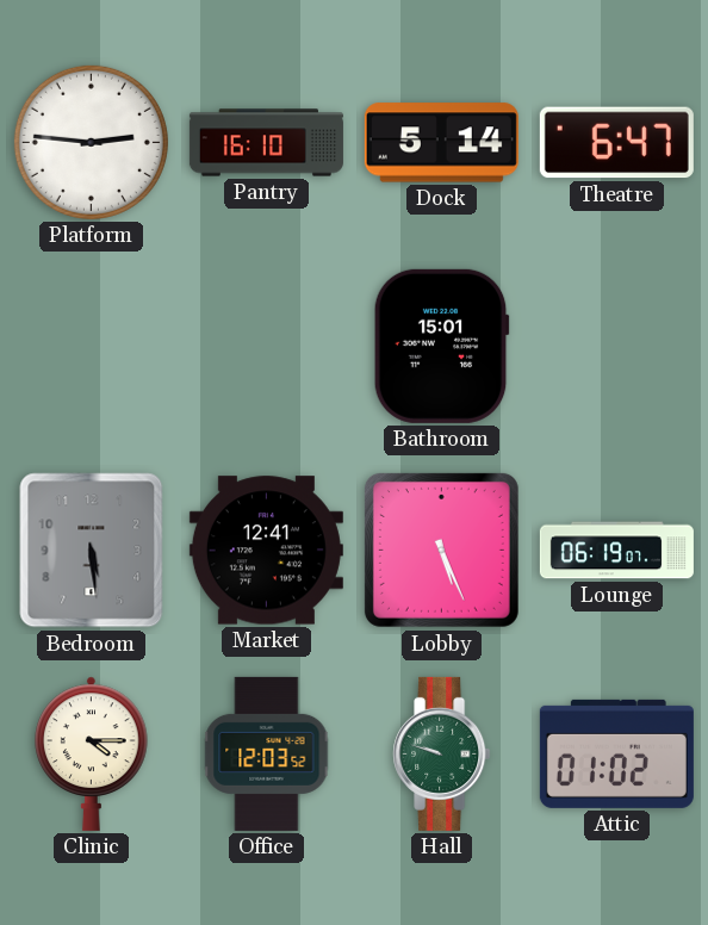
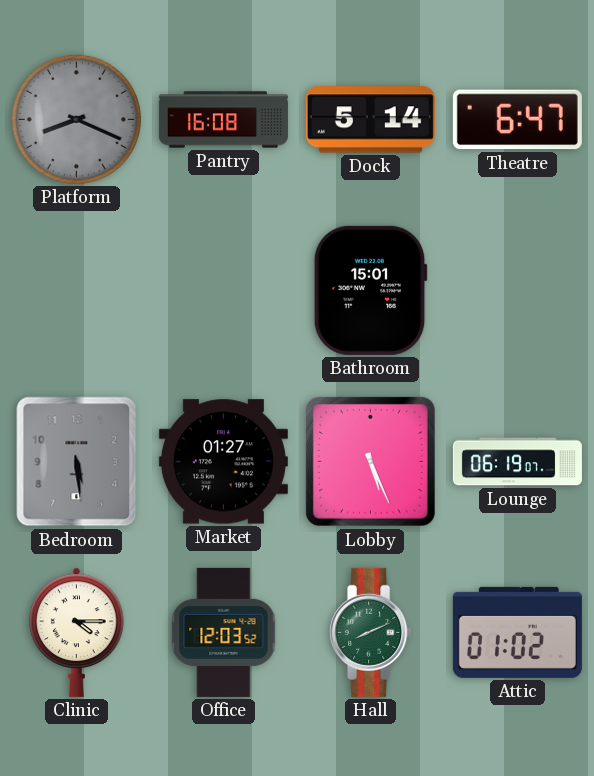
Platform: 2:46 -> 8:19
Platform dial: white -> grey
Pantry: 16:10 -> 16:08
Market: 12:41 -> 01:27
Hall: 9:48 -> 8:11
